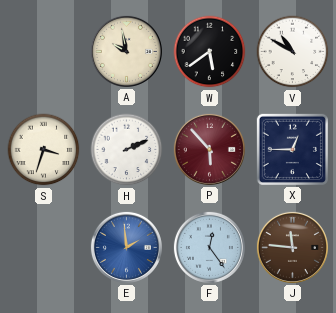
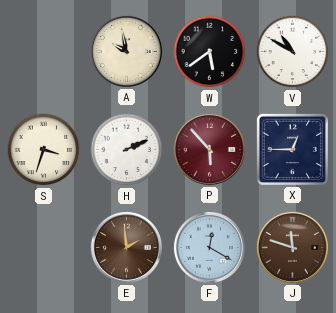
E dial: blue -> brown
F: 12:24 -> 12:20
J: 11:46 -> 11:48
